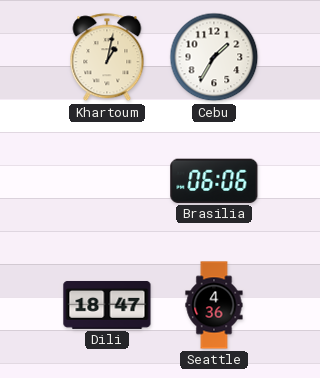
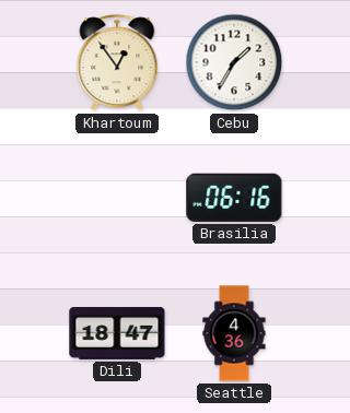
Khartoum: 1:02 -> 12:54
Brasilia: 06:06 -> 06:16
